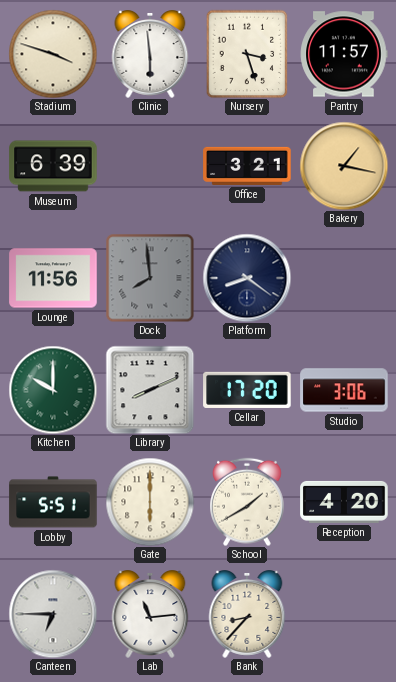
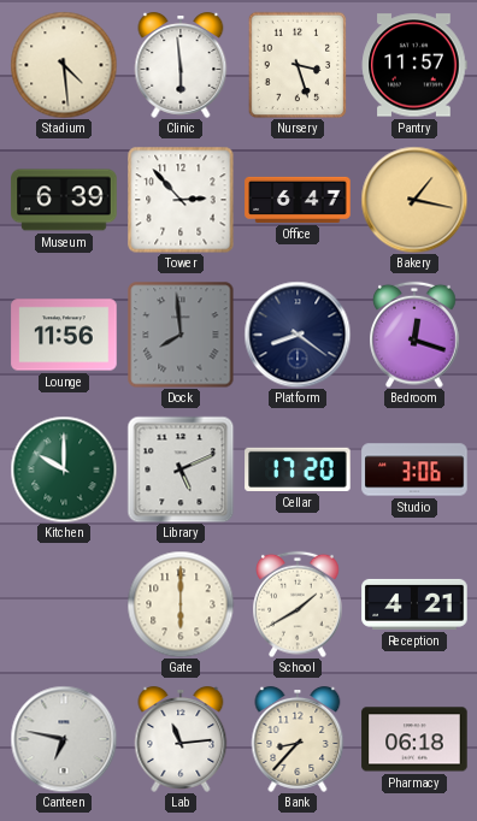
Stadium: 3:48 -> 4:29
Tower: none -> 2:53
Office: 3:21 -> 6:47
Bedroom: none -> 12:18
Library: 8:11 -> 5:11
Lobby: 5:51 -> none
Reception: 4:20 -> 4:21
Canteen: 6:45 -> 6:47
Pharmacy: none -> 06:18
